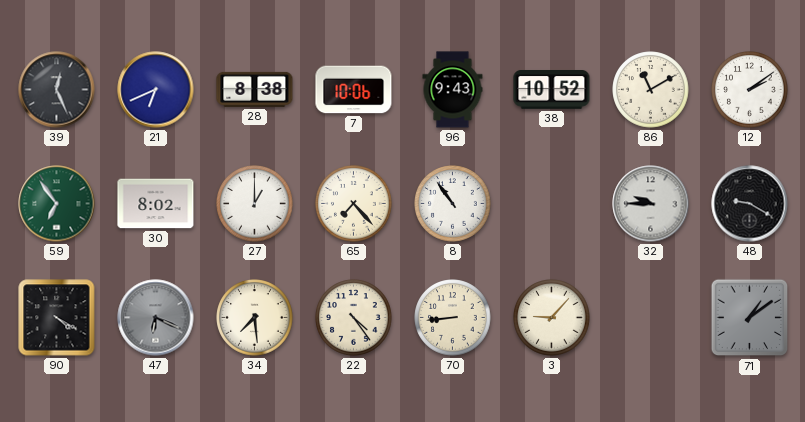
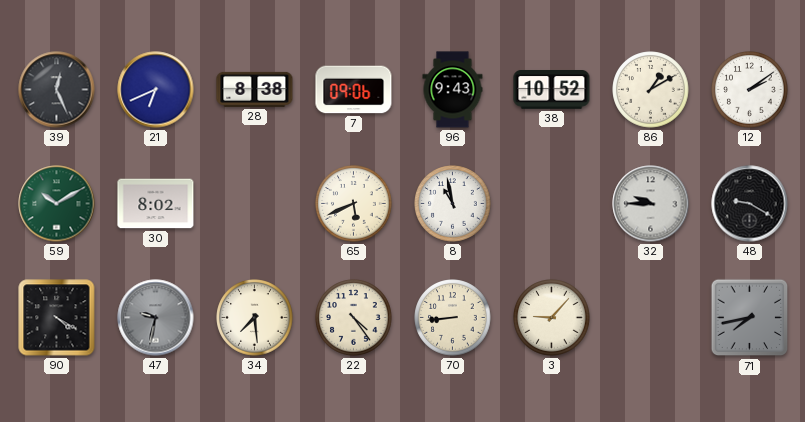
7: 10:06 -> 09:06
86: 11:10 -> 1:10
59: 6:54 -> 10:10
27: 1:00 -> none
65: 7:23 -> 5:41
8: 10:54 -> 10:58
47: 6:19 -> 9:32
71: 1:09 -> 7:43
